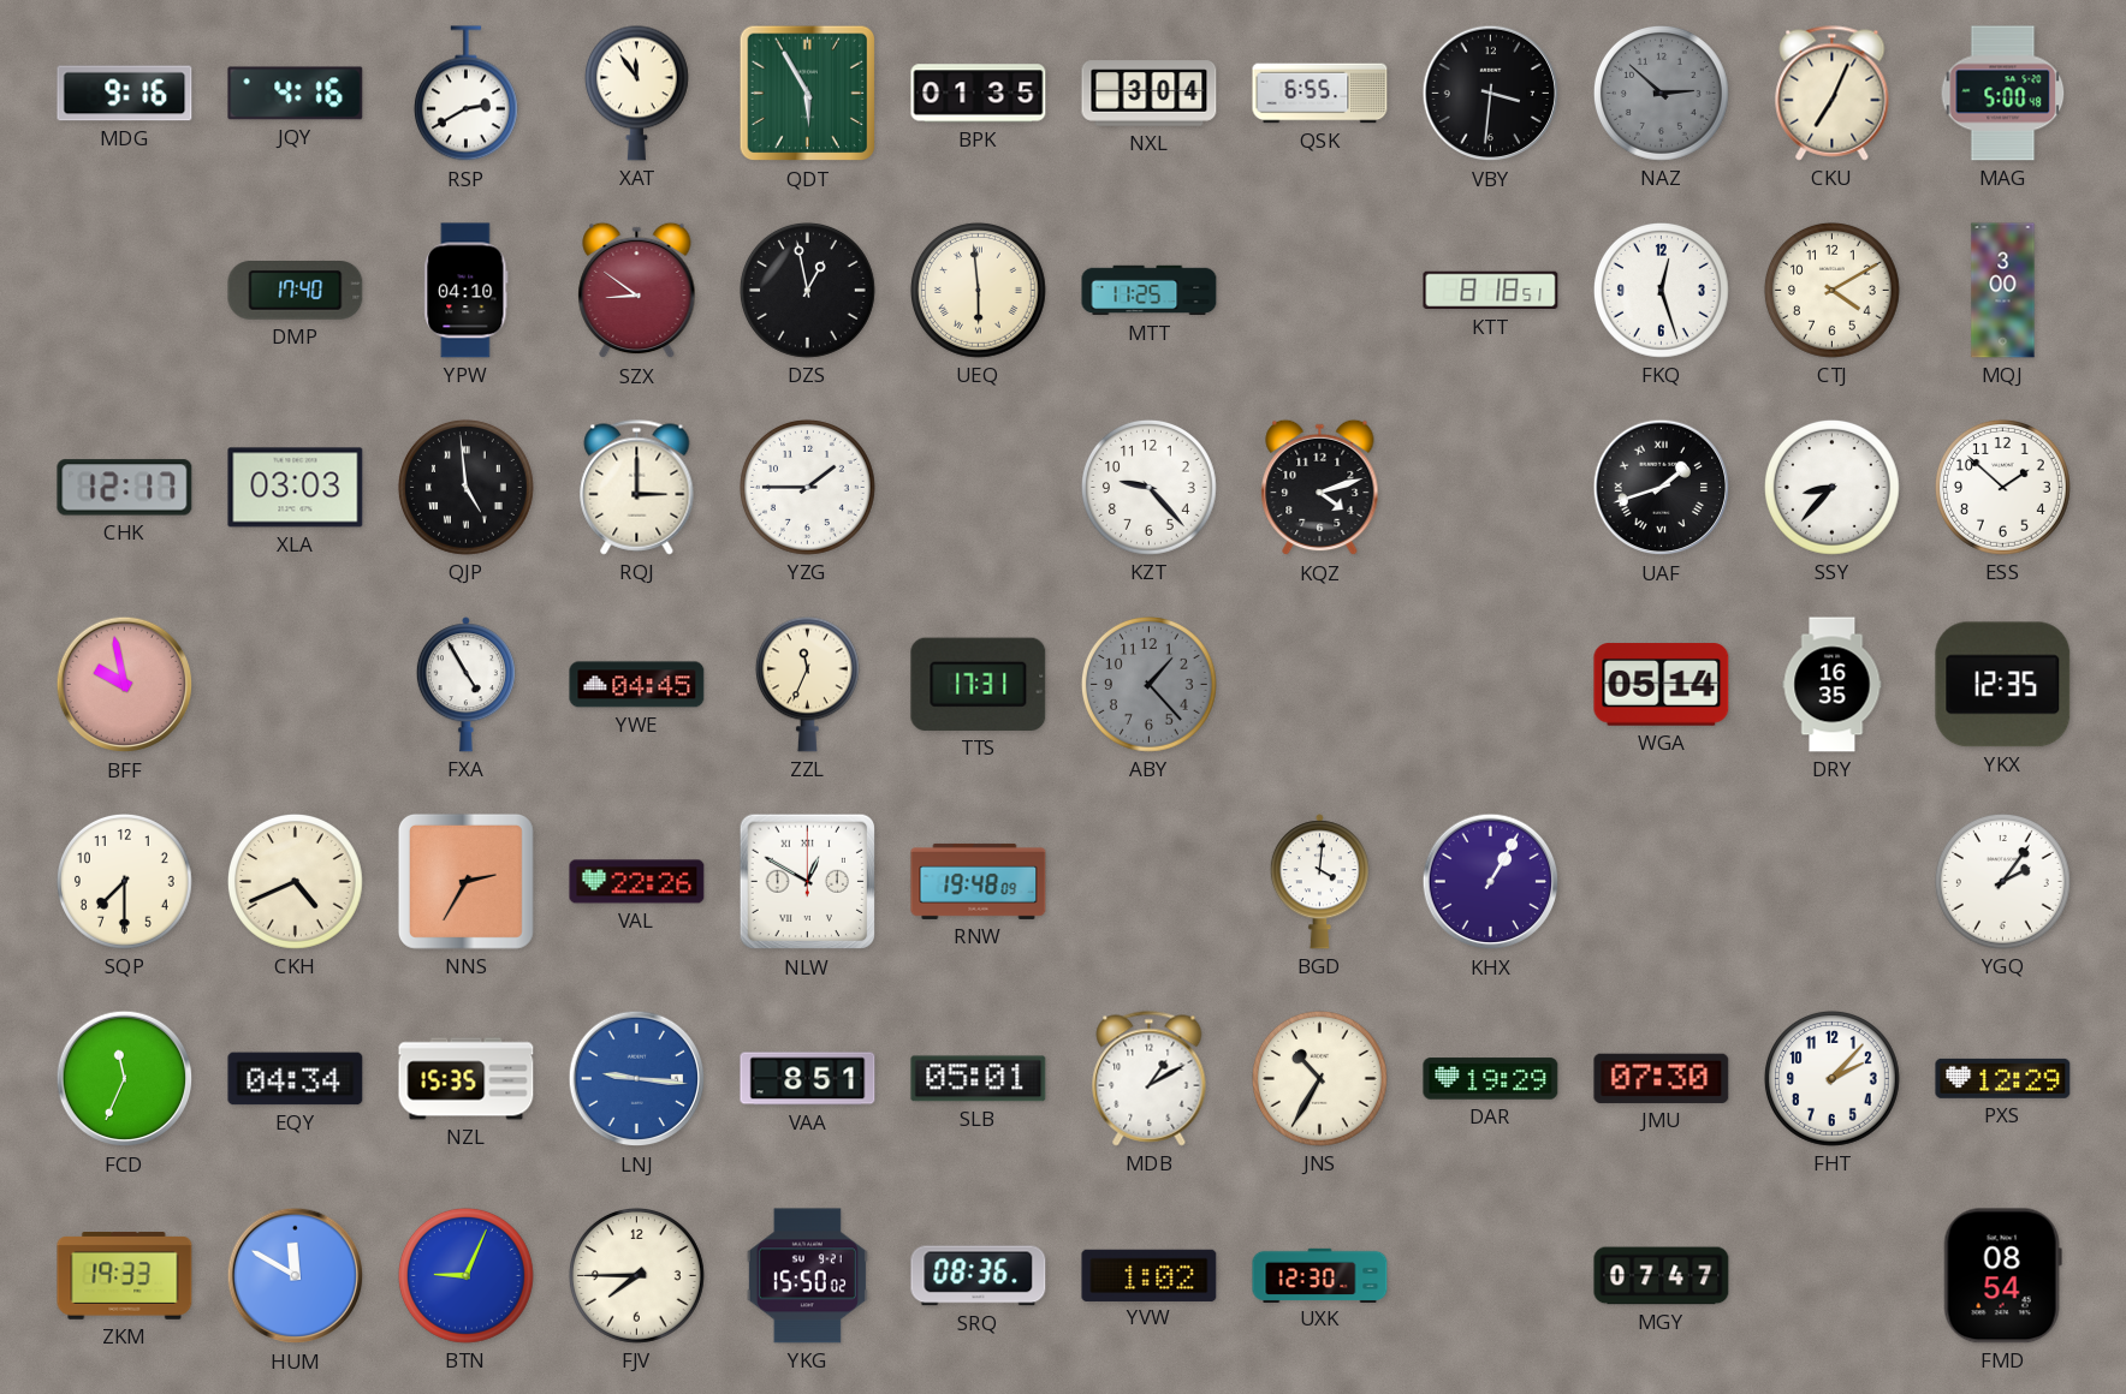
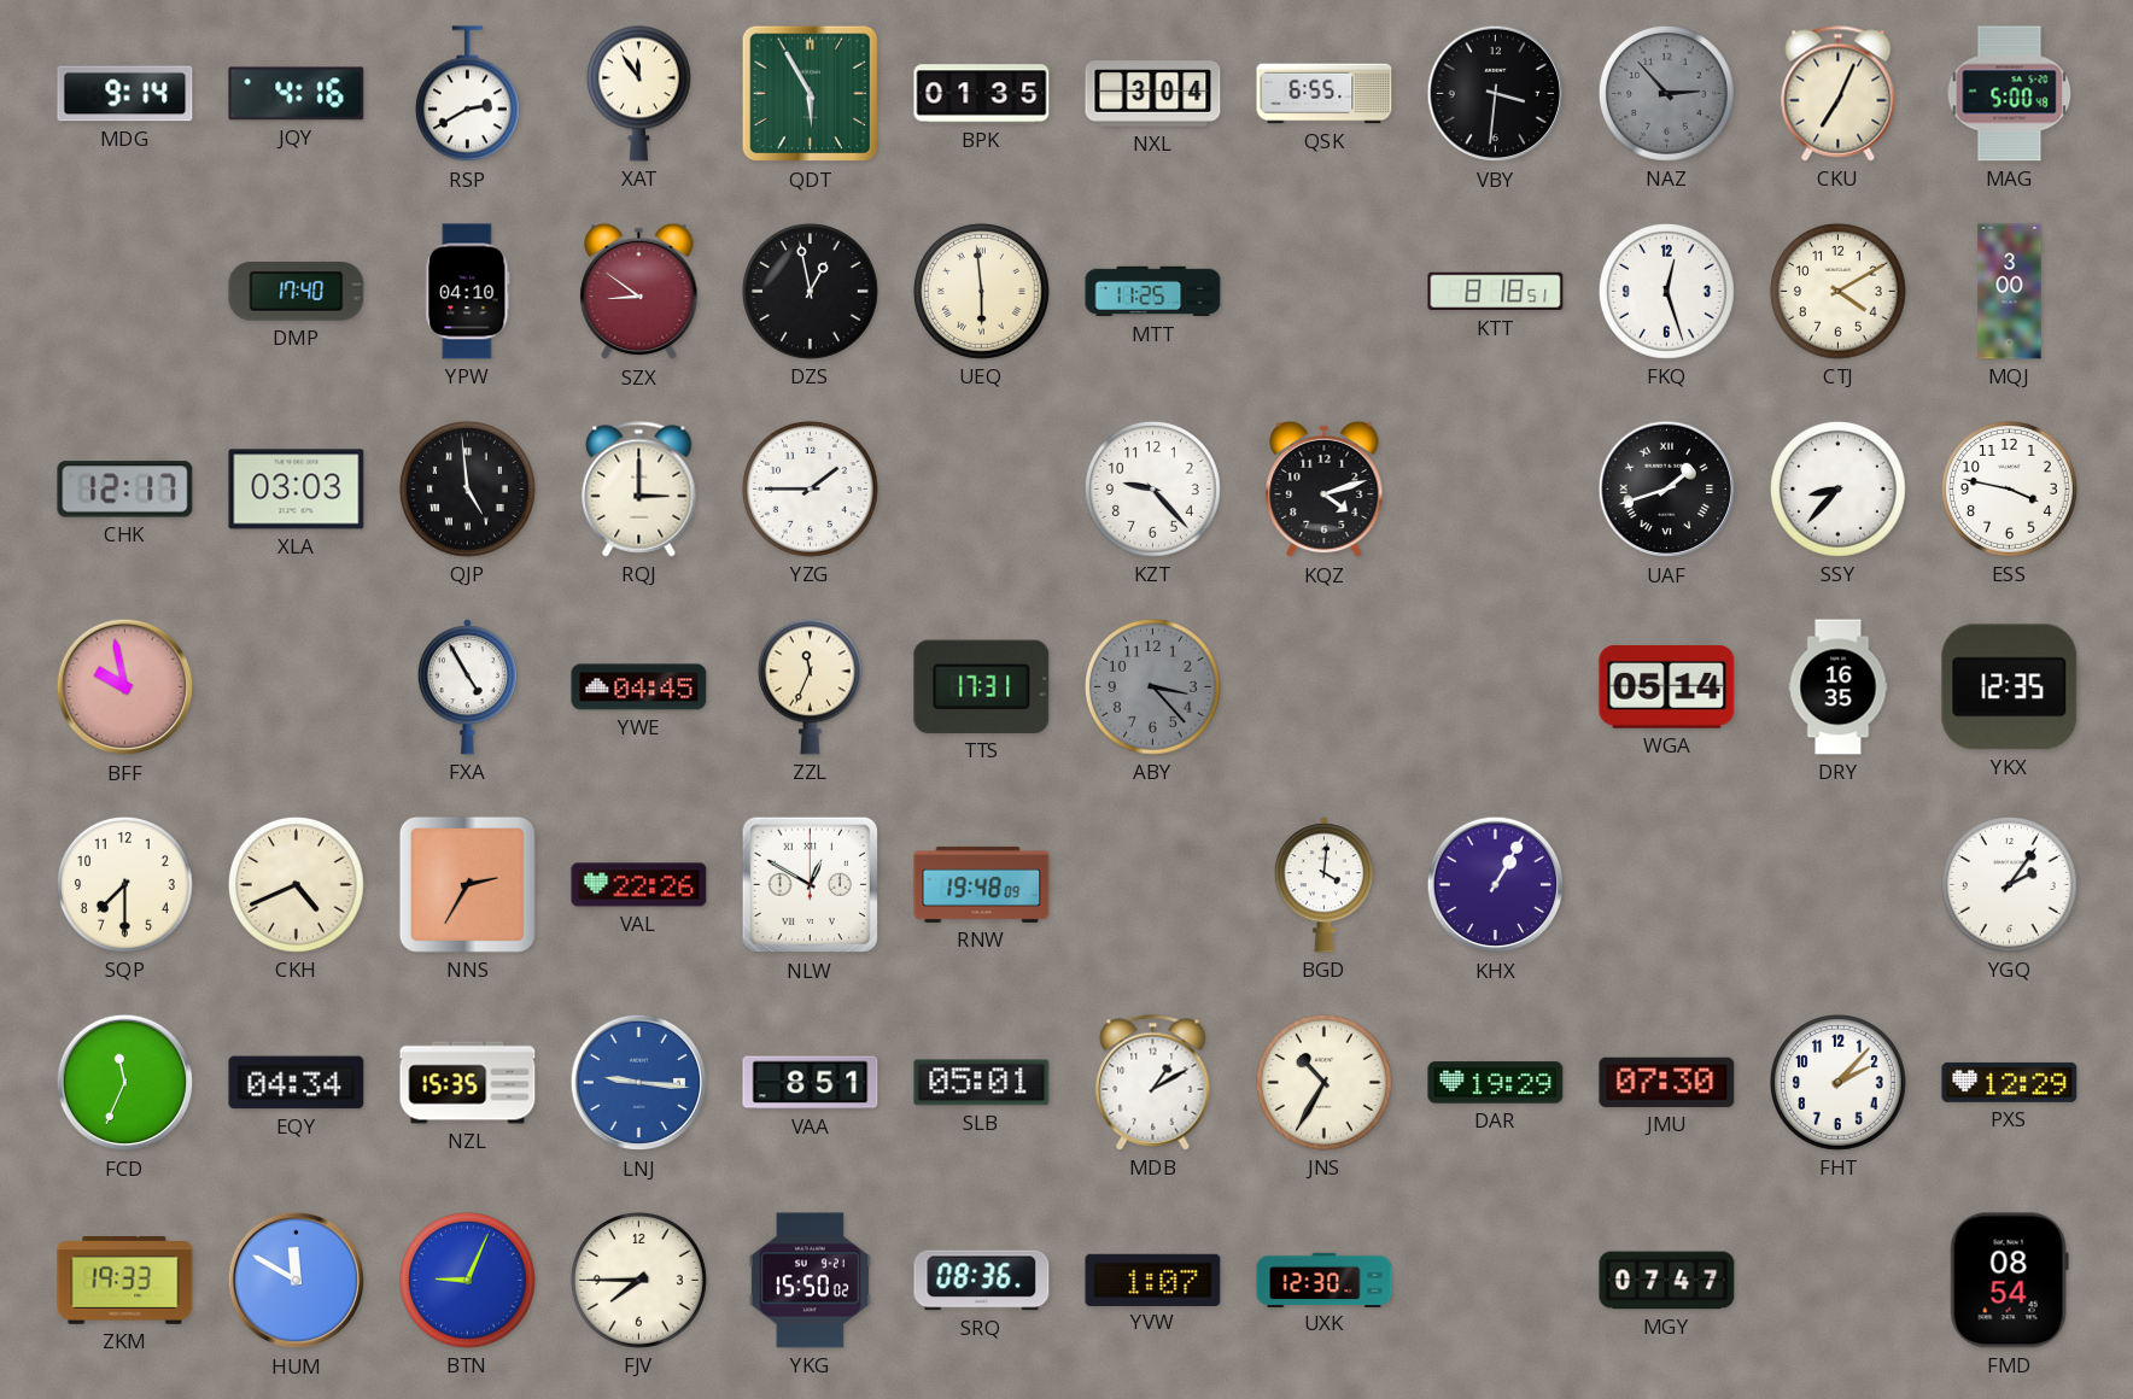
MDG: 9:16 -> 9:14
NAZ: 2:52 -> 2:53
ESS: 1:52 -> 3:47
ABY: 1:23 -> 3:23
YVW: 1:02 -> 1:07
